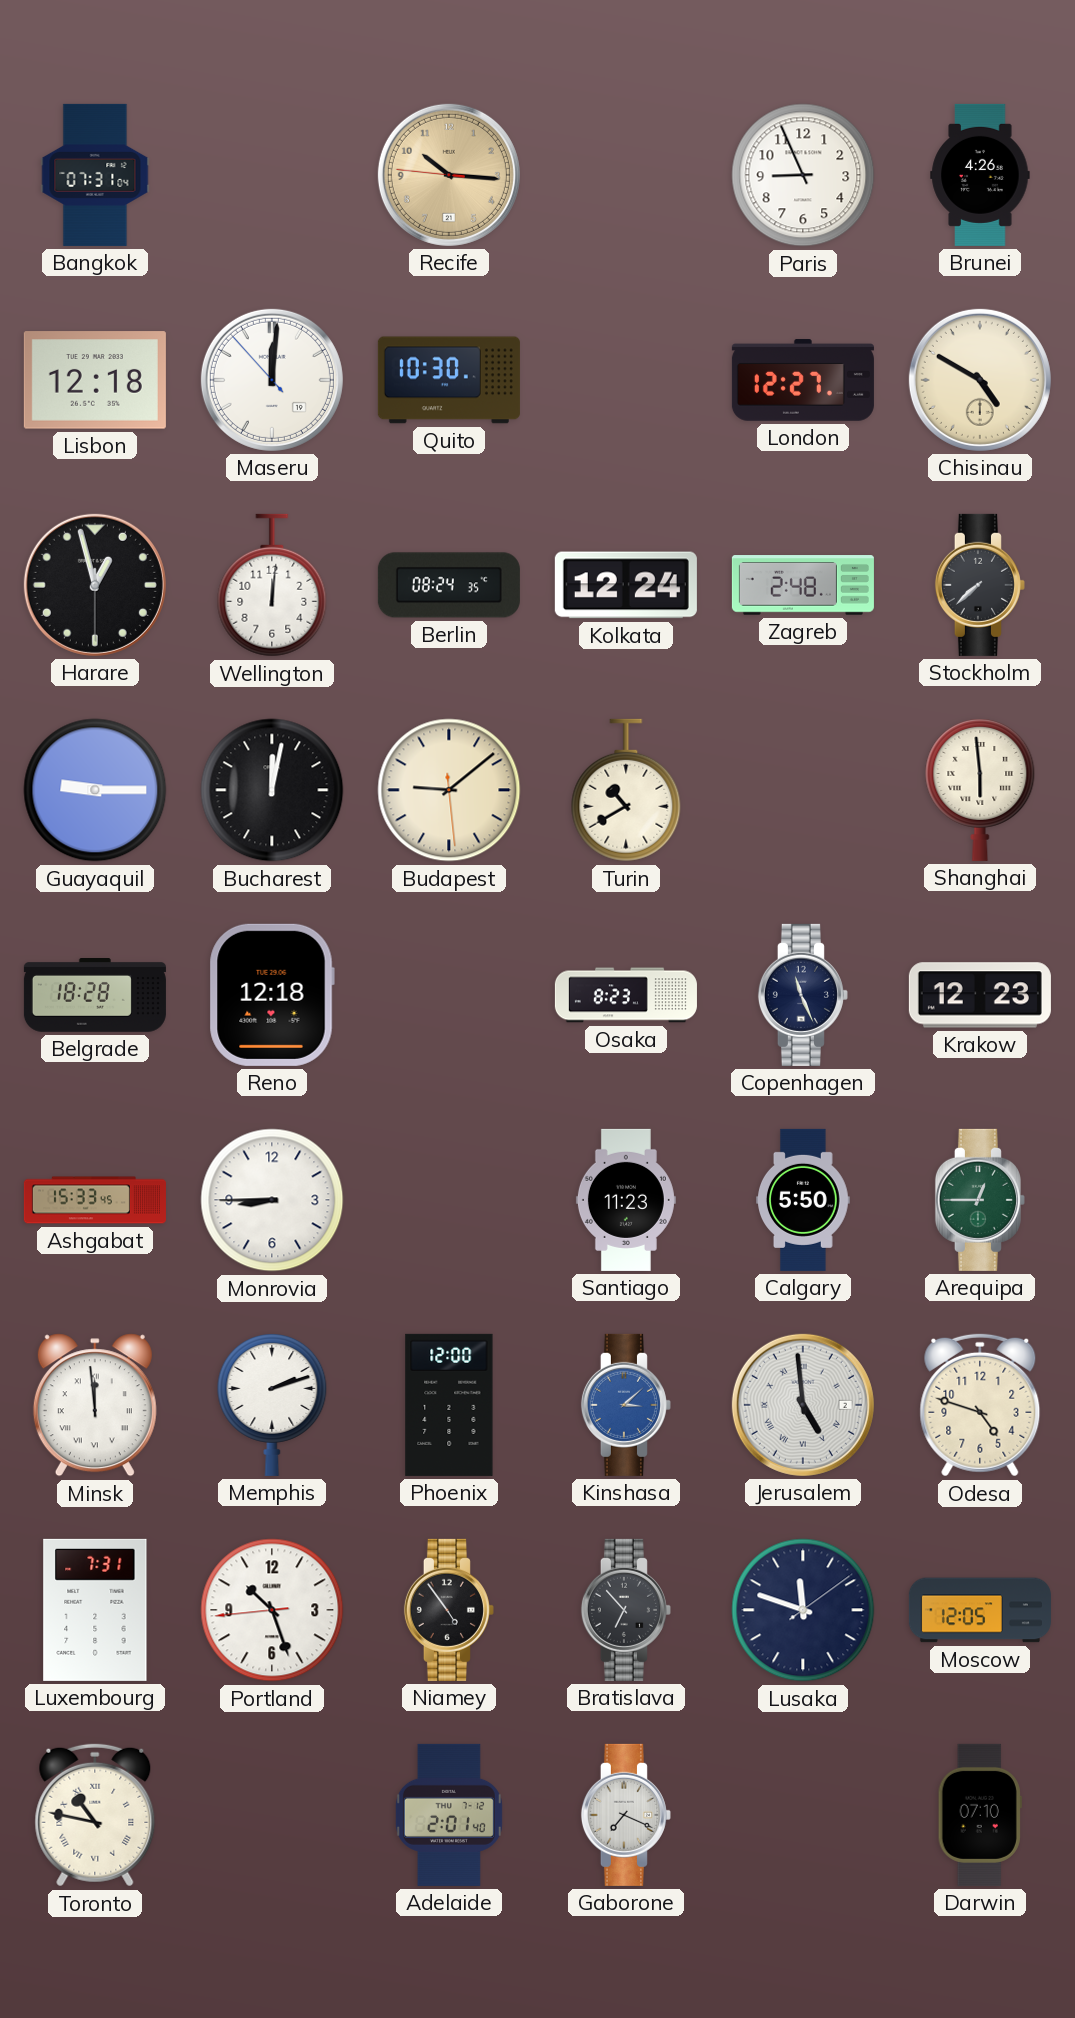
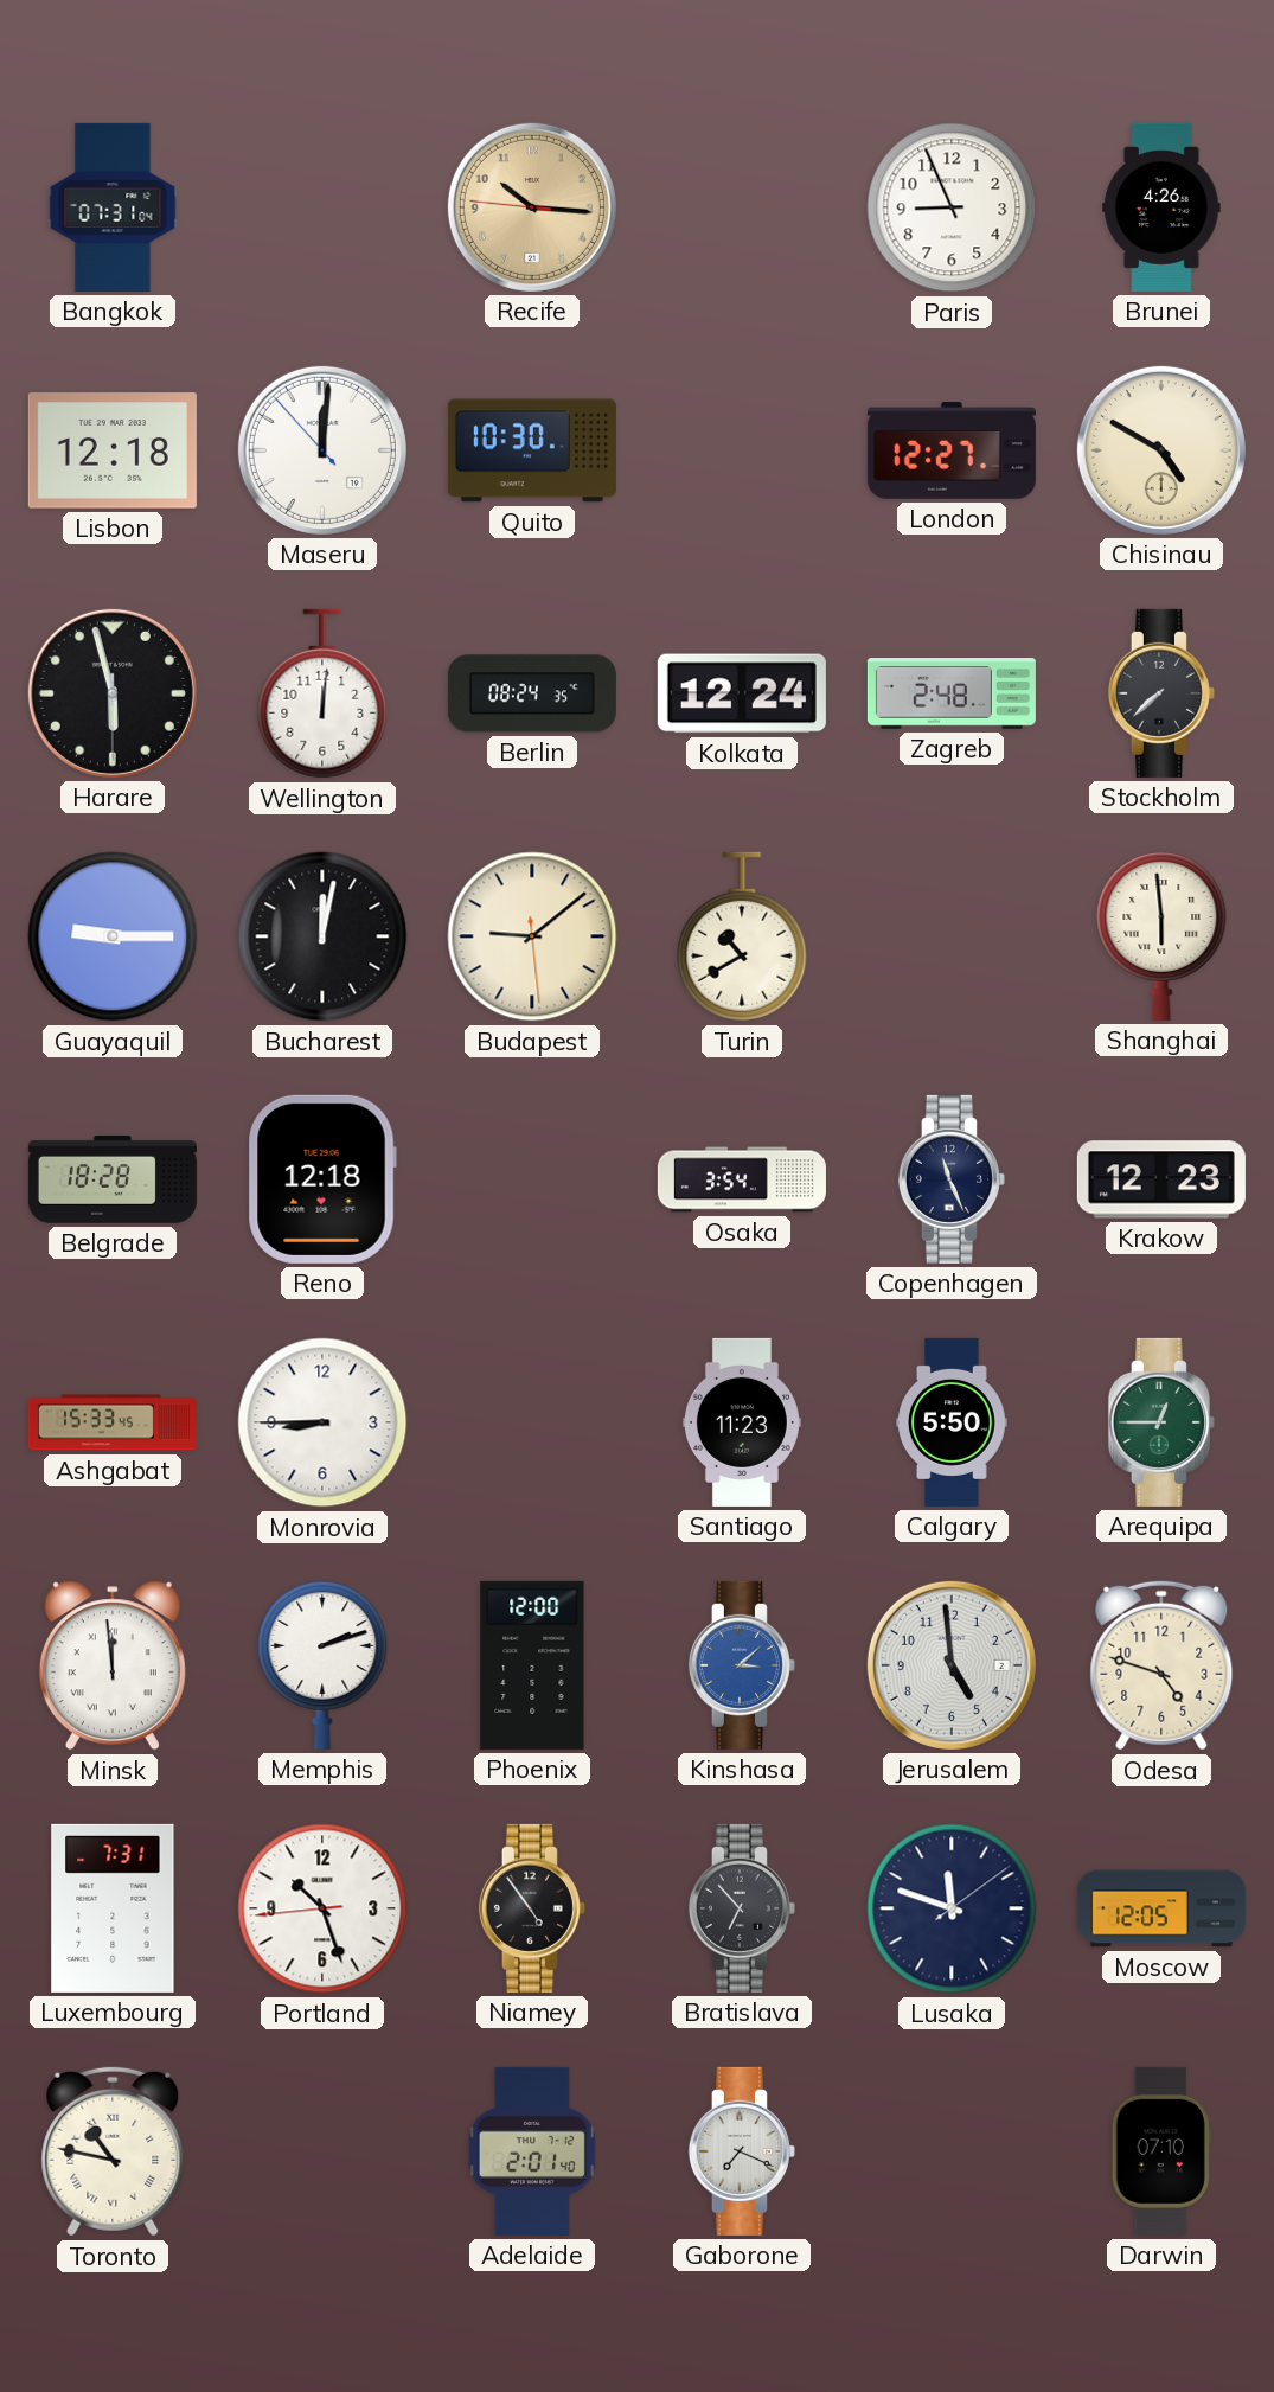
Harare: 12:57 -> 5:57
Osaka: 8:23 -> 3:54
Jerusalem numerals: Roman -> Arabic
